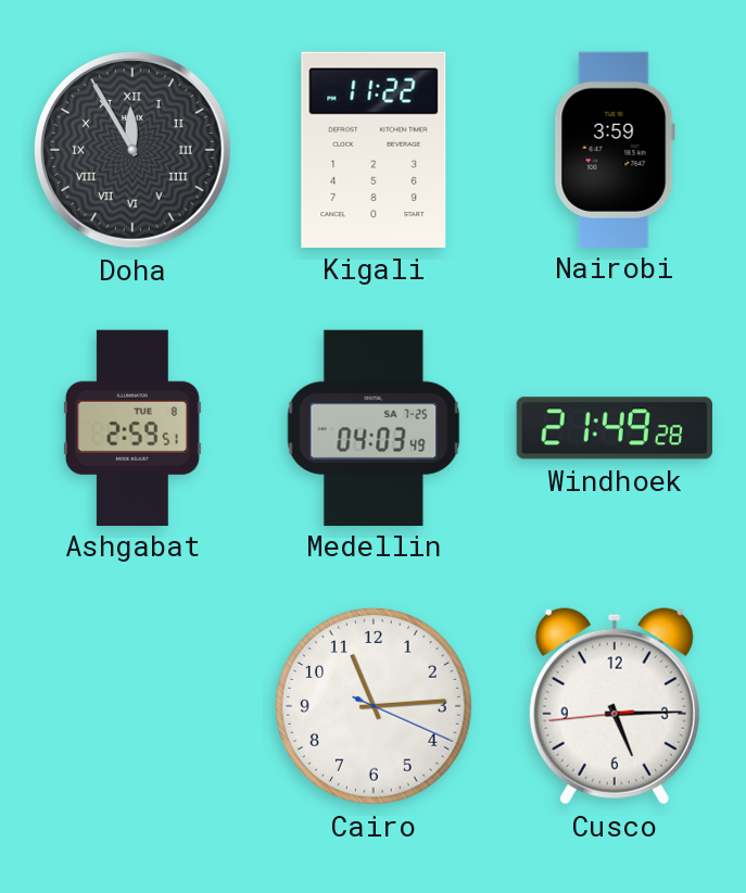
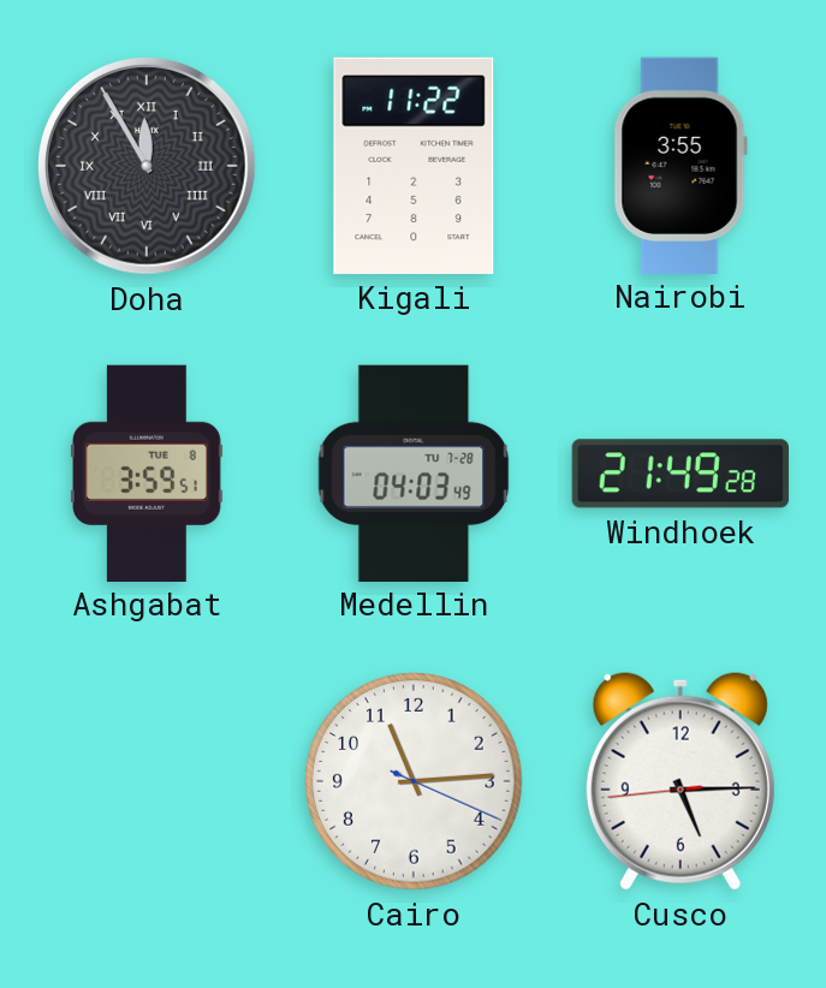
Nairobi: 3:59 -> 3:55
Ashgabat: 2:59 -> 3:59
Medellin date: SA 7-25 -> TU 7-28
